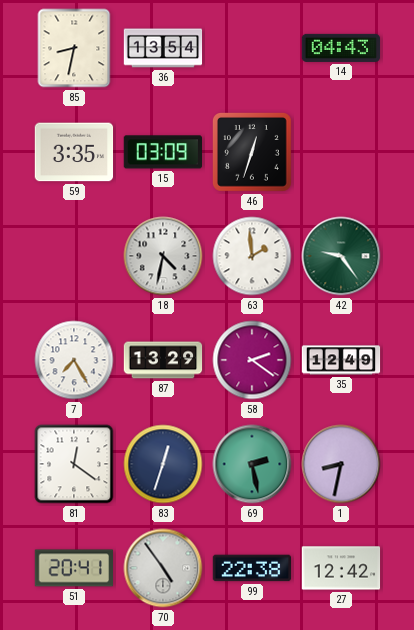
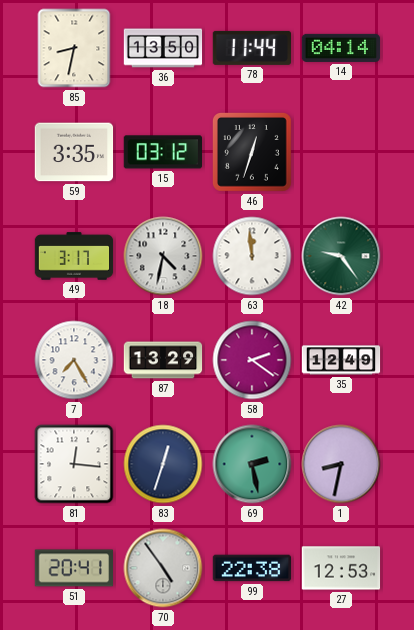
36: 13:54 -> 13:50
78: none -> 11:44
14: 04:43 -> 04:14
15: 03:09 -> 03:12
49: none -> 3:17
63: 1:59 -> 11:59
81: 12:21 -> 12:16
27: 12:42 -> 12:53
